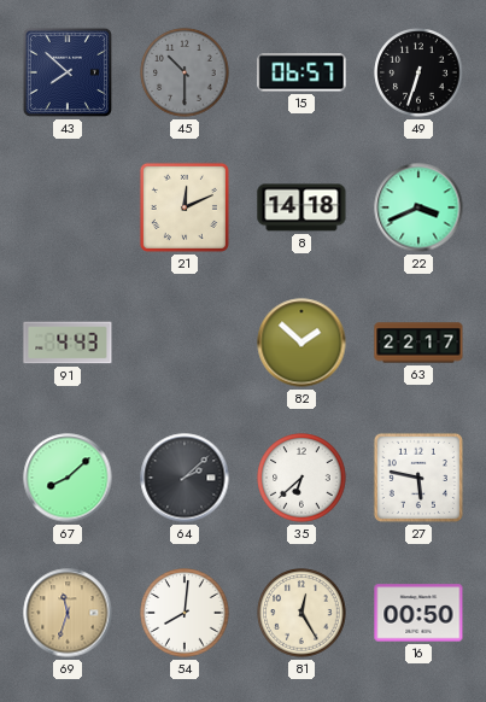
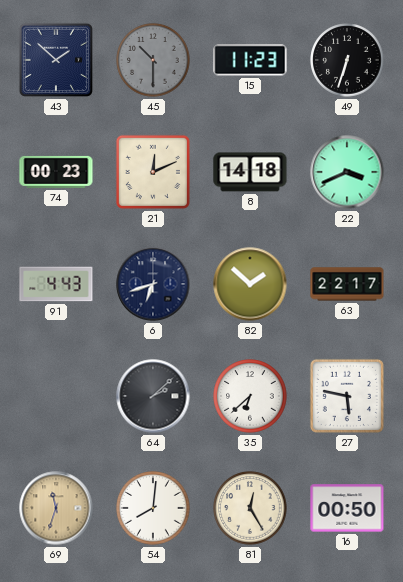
43: 7:52 -> 1:52
15: 06:57 -> 11:23
74: none -> 00:23
6: none -> 6:42
67: 8:08 -> none
